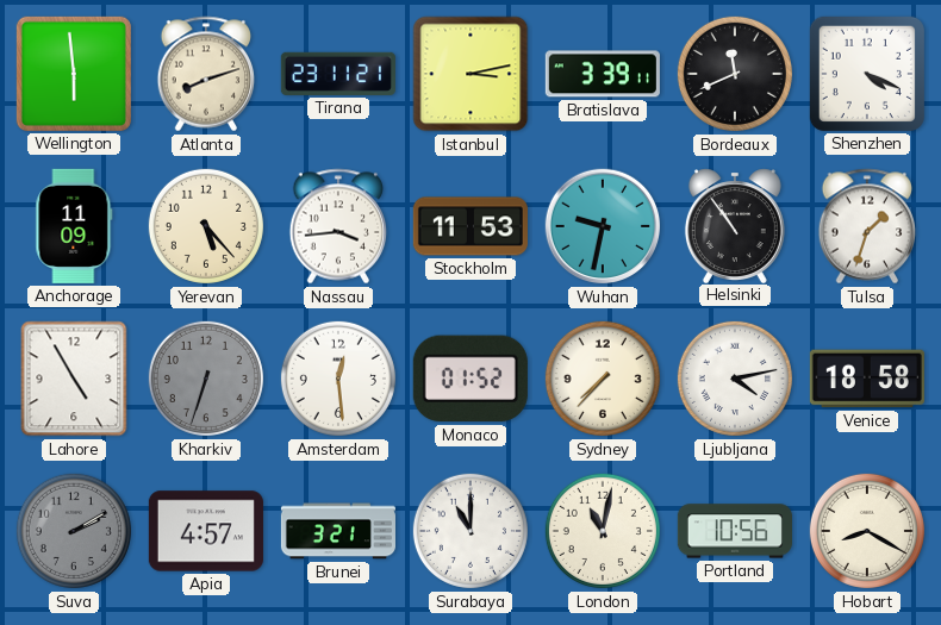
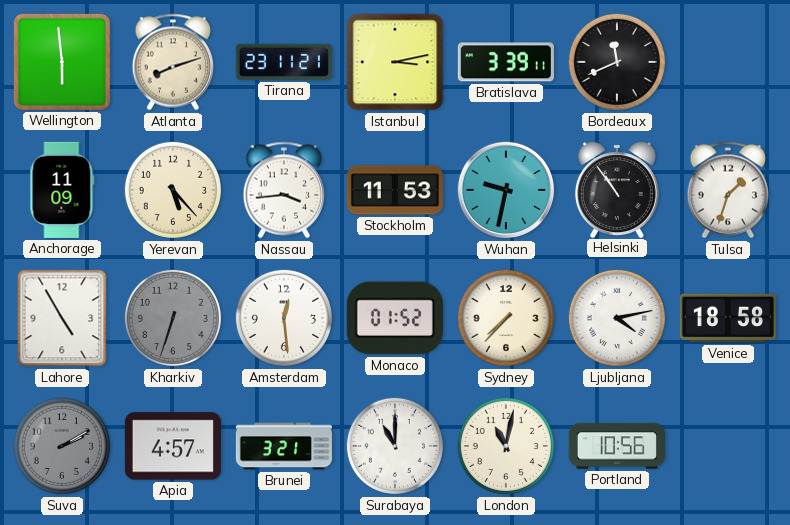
Shenzhen: 4:19 -> none
Hobart: 8:20 -> none
